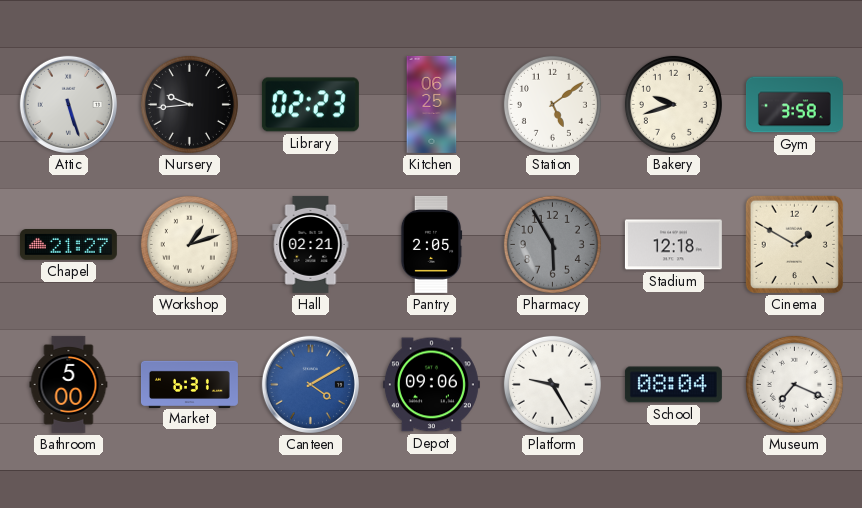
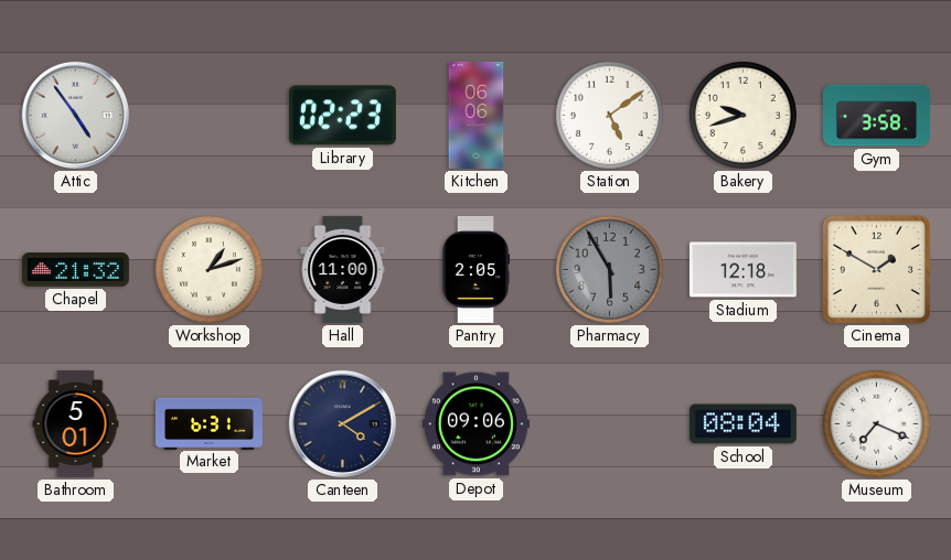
Attic: 5:27 -> 4:54
Nursery: 9:44 -> none
Kitchen: 06:25 -> 06:06
Chapel: 21:27 -> 21:32
Hall: 02:21 -> 11:00
Bathroom: 5:00 -> 5:01
Canteen dial: blue -> navy
Platform: 9:25 -> none
